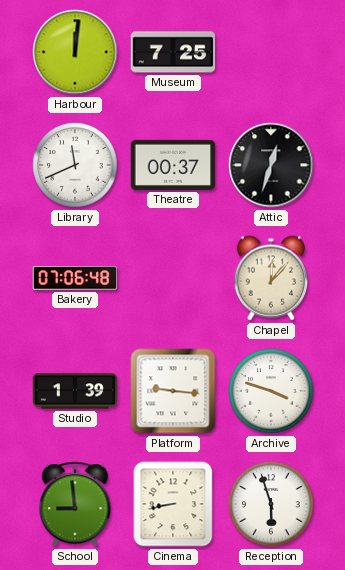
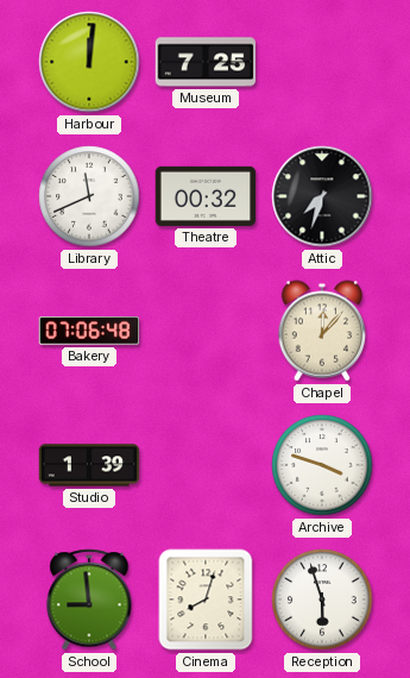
Theatre: 00:37 -> 00:32
Attic: 12:33 -> 7:33
Platform: 9:16 -> none
Cinema: 8:43 -> 8:03
